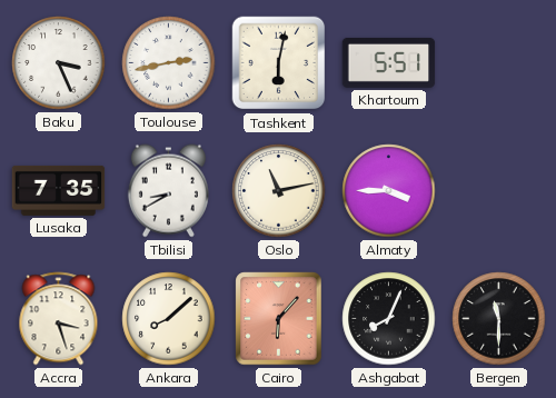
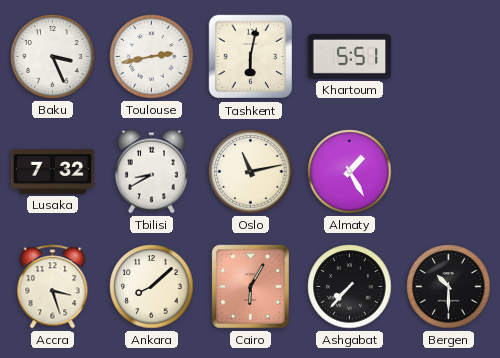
Lusaka: 7:35 -> 7:32
Almaty: 3:45 -> 1:25
Cairo: 6:07 -> 6:05
Ashgabat: 8:04 -> 7:37
Bergen: 11:30 -> 10:30
